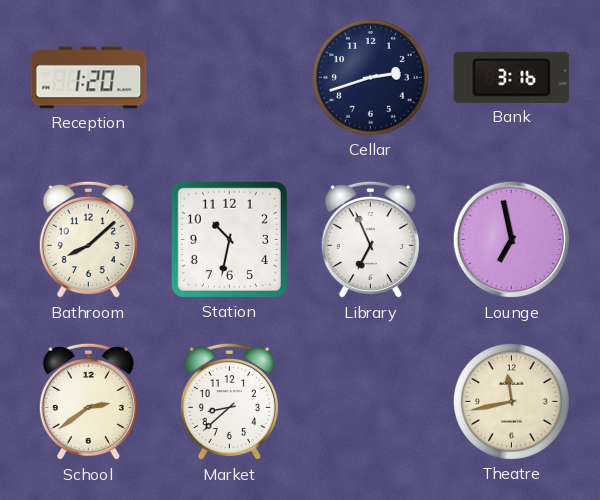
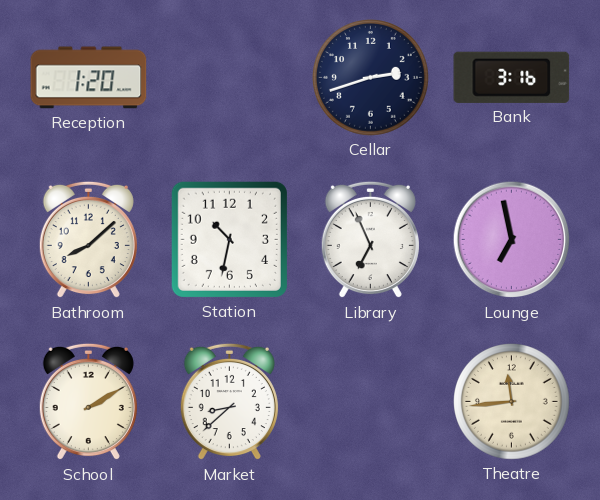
School: 2:39 -> 2:10
Theatre: 11:43 -> 11:44
